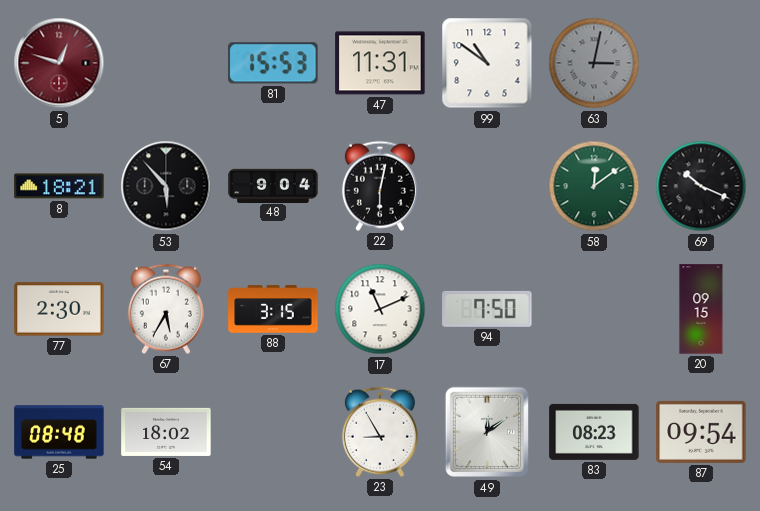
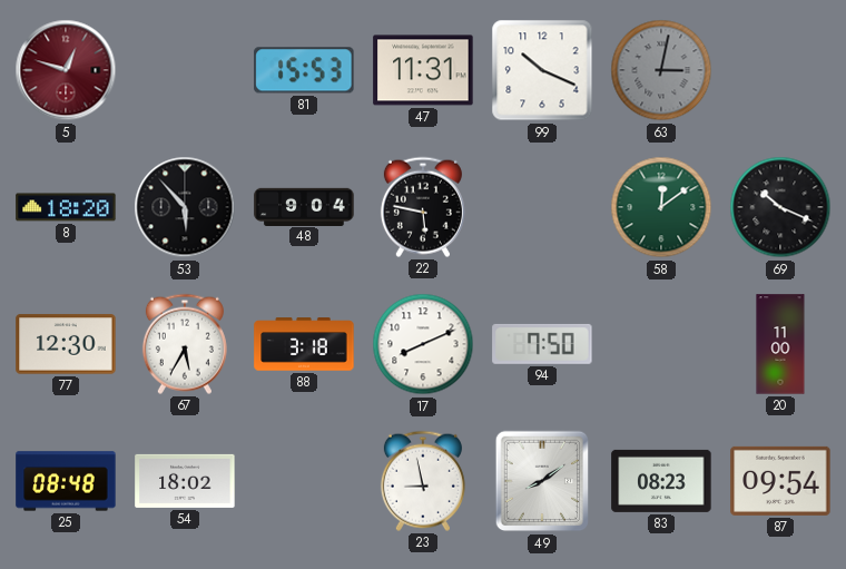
99: 10:51 -> 10:19
8: 18:21 -> 18:20
22: 6:02 -> 5:47
77: 2:30 -> 12:30
88: 3:15 -> 3:18
17: 11:11 -> 8:11
20: 09:15 -> 11:00
23: 8:55 -> 8:58
49: 12:09 -> 8:09
